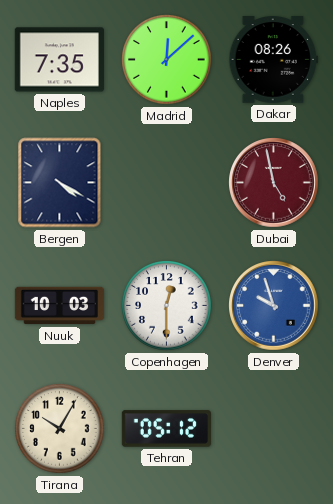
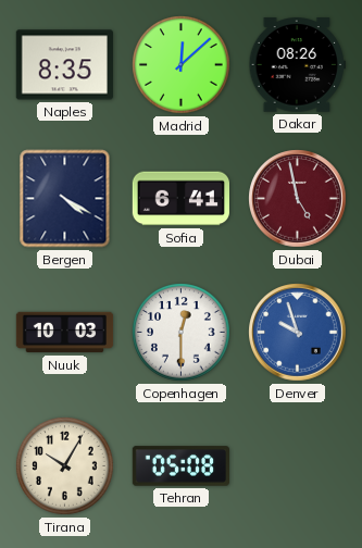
Naples: 7:35 -> 8:35
Sofia: none -> 6:41
Tehran: 05:12 -> 05:08
